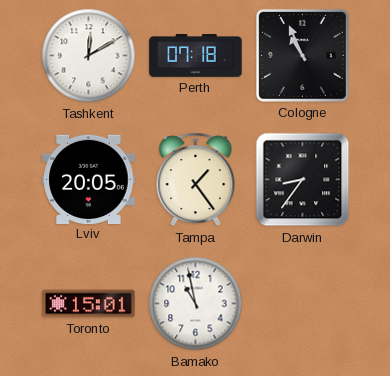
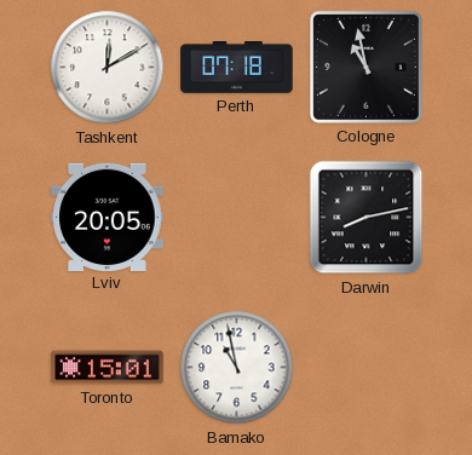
Cologne: 10:56 -> 10:58
Tampa: 1:24 -> none
Darwin: 8:36 -> 8:13
